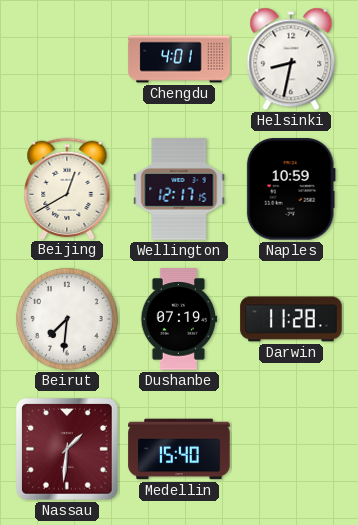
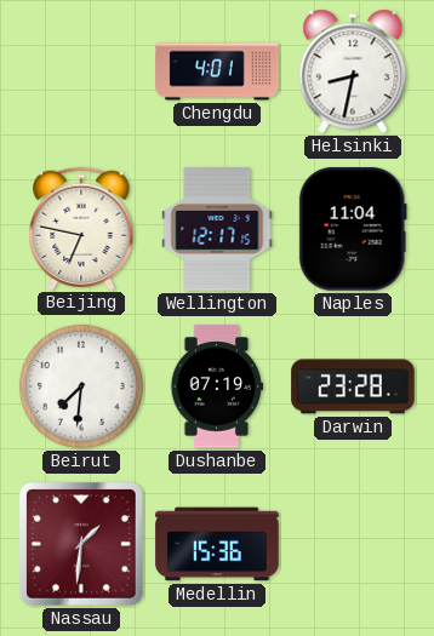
Beijing: 12:40 -> 6:47
Naples: 10:59 -> 11:04
Darwin: 11:28 -> 23:28
Medellin: 15:40 -> 15:36
